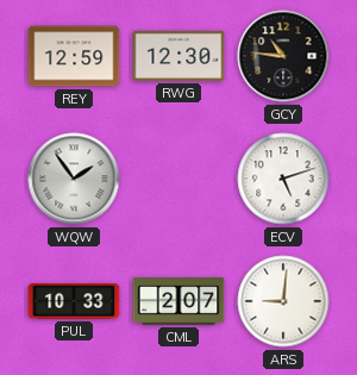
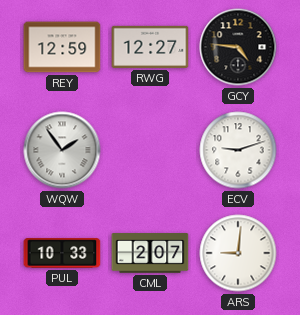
RWG: 12:30 -> 12:27
GCY: 10:46 -> 4:46
ECV: 5:12 -> 9:12
